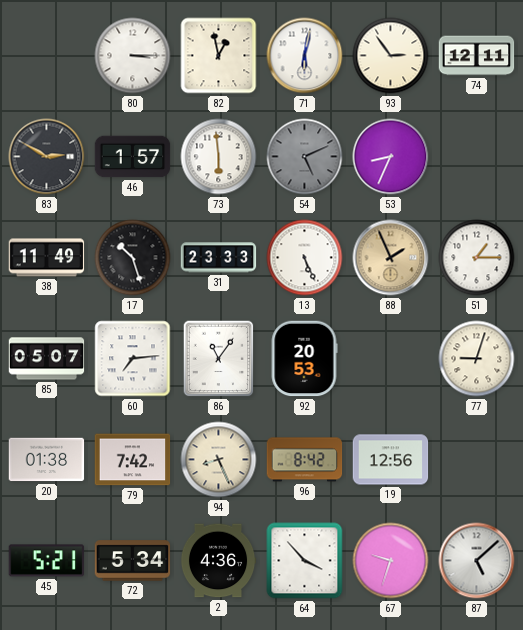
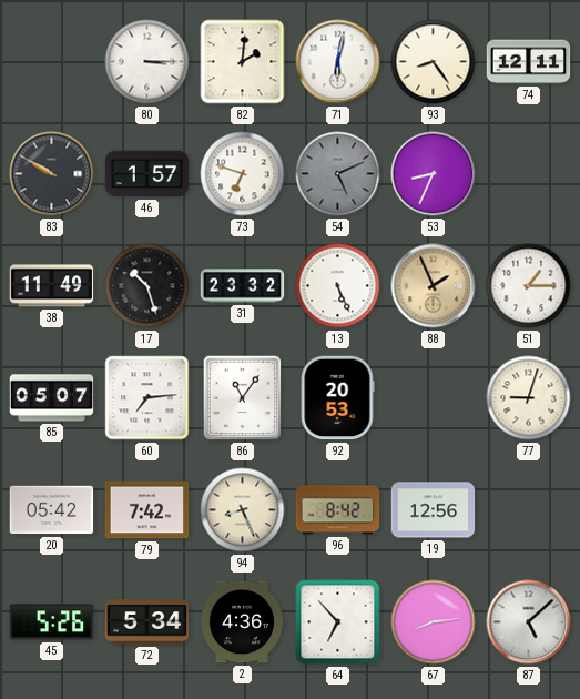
82: 12:58 -> 2:01
93: 2:54 -> 8:24
83: 2:50 -> 9:50
73: 5:59 -> 6:48
31: 23:33 -> 23:32
20: 01:38 -> 05:42
45: 5:21 -> 5:26
64: 3:53 -> 6:53
67: 9:33 -> 8:14
